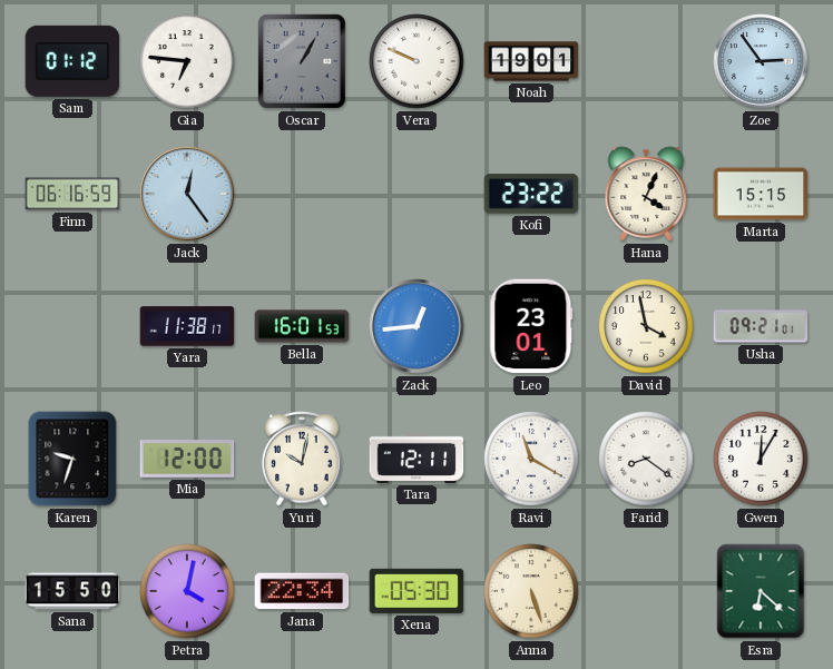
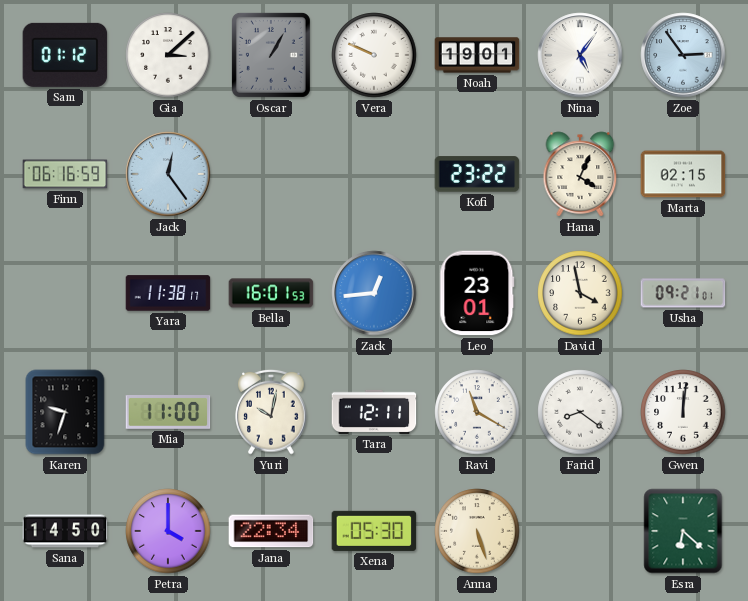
Gia: 6:46 -> 3:08
Nina: none -> 5:06
Marta: 15:15 -> 02:15
Mia: 12:00 -> 11:00
Gwen: 12:05 -> 12:01
Sana: 15:50 -> 14:50
Petra: 4:02 -> 4:00
